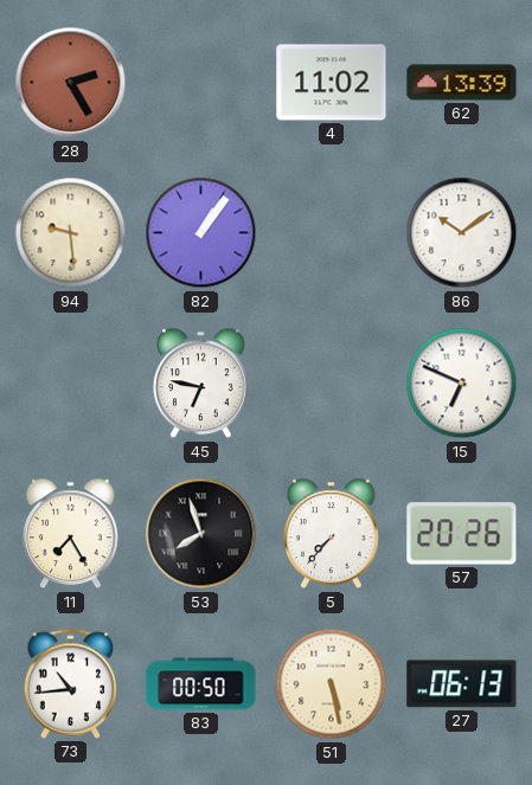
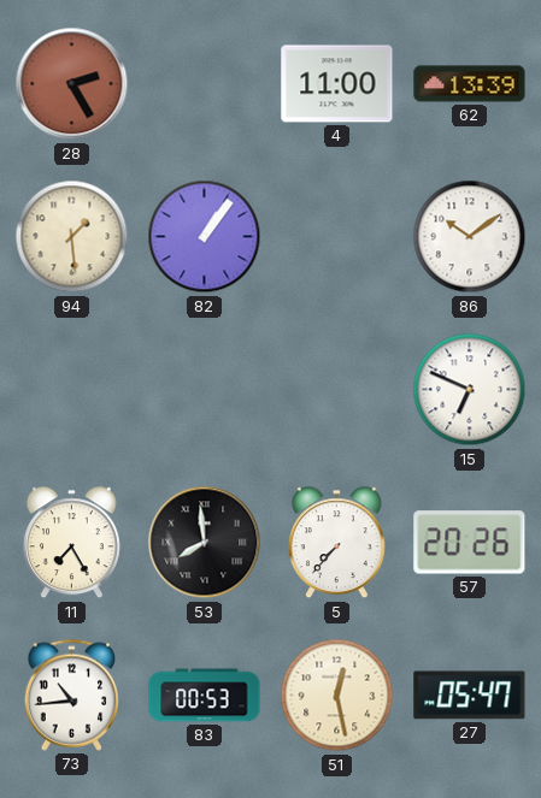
4: 11:02 -> 11:00
94: 9:29 -> 1:29
45: 6:47 -> none
53: 7:57 -> 7:59
83: 00:50 -> 00:53
51: 5:28 -> 12:28
27: 06:13 -> 05:47
